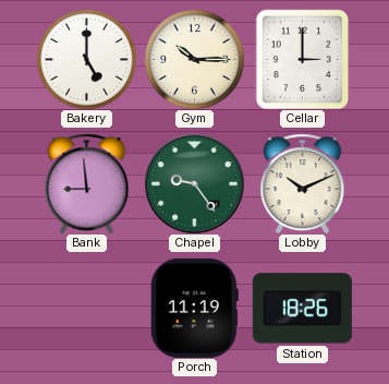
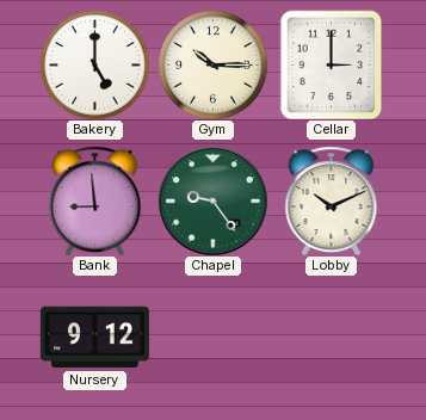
Nursery: none -> 9:12
Porch: 11:19 -> none
Station: 18:26 -> none
